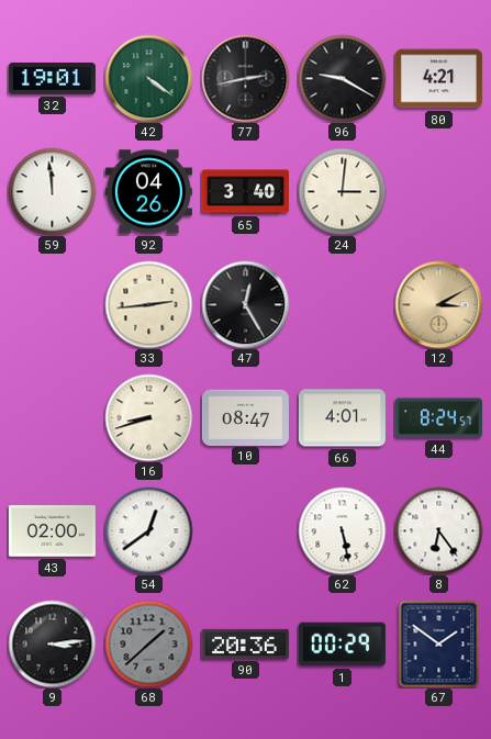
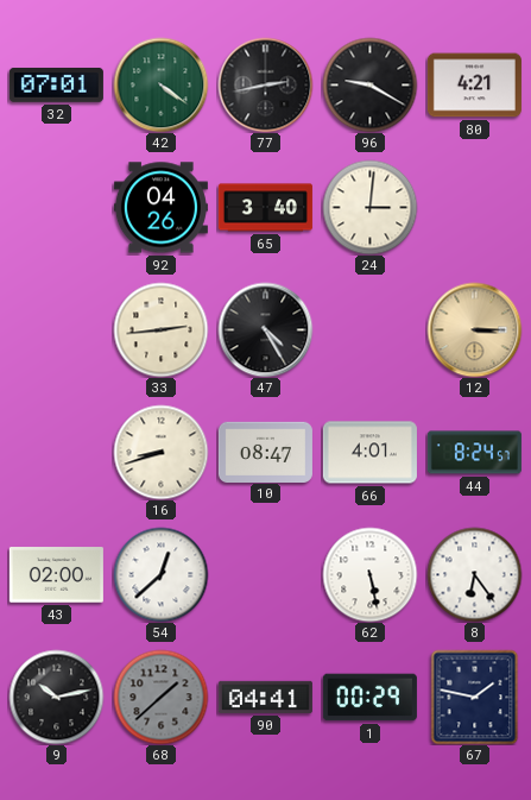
32: 19:01 -> 07:01
59: 11:59 -> none
47: 12:25 -> 4:25
12: 3:10 -> 3:15
54: 12:39 -> 12:38
9: 3:14 -> 10:13
90: 20:36 -> 04:41
67: 1:51 -> 1:47
